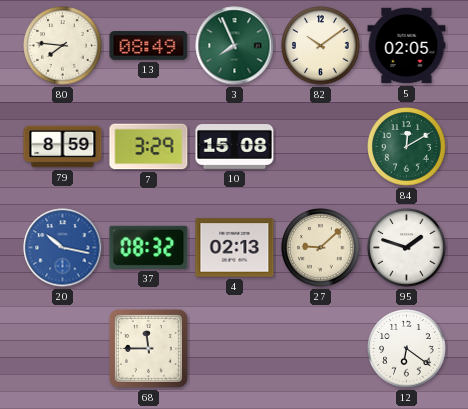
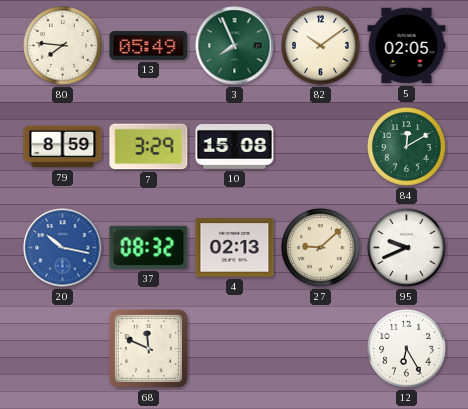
13: 08:49 -> 05:49
95: 1:48 -> 9:41
68: 11:45 -> 11:49
12: 6:21 -> 6:25
